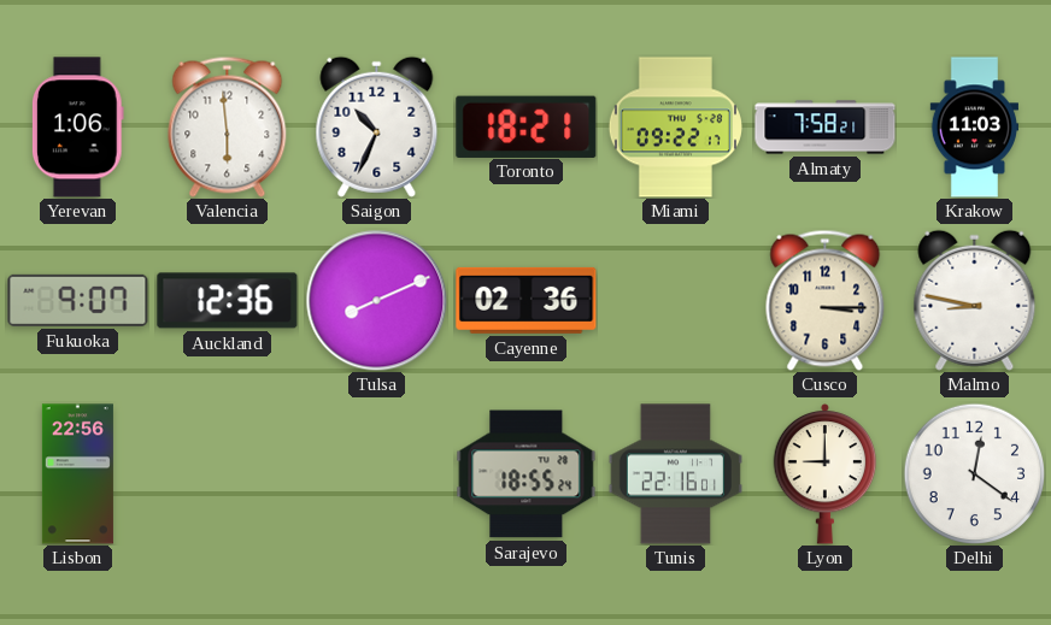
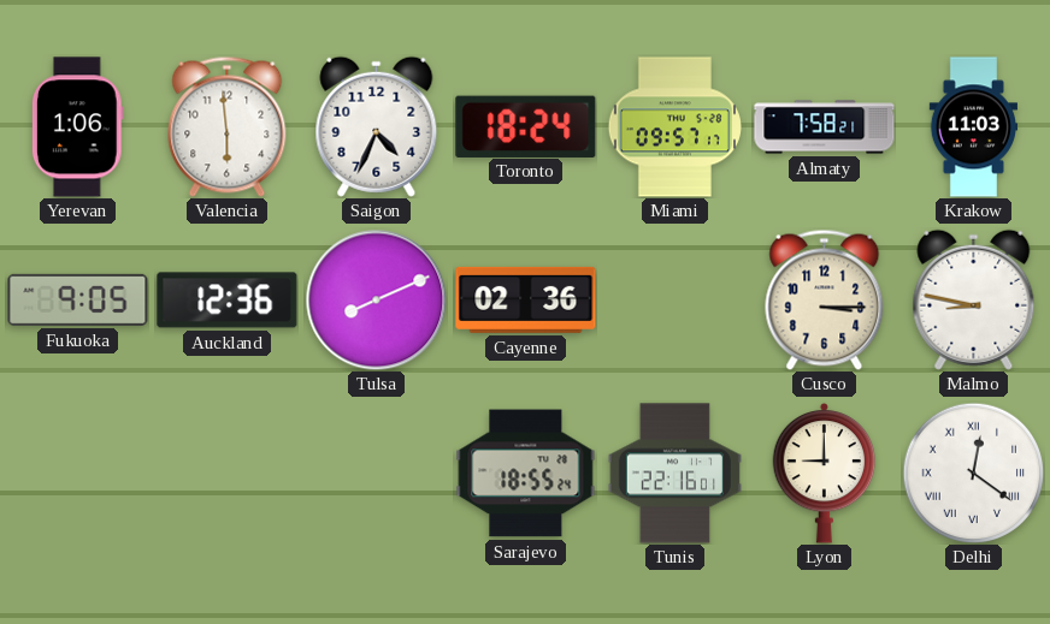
Saigon: 10:34 -> 4:34
Toronto: 18:21 -> 18:24
Miami: 09:22 -> 09:57
Fukuoka: 9:07 -> 9:05
Lisbon: 22:56 -> none
Delhi numerals: Arabic -> Roman
